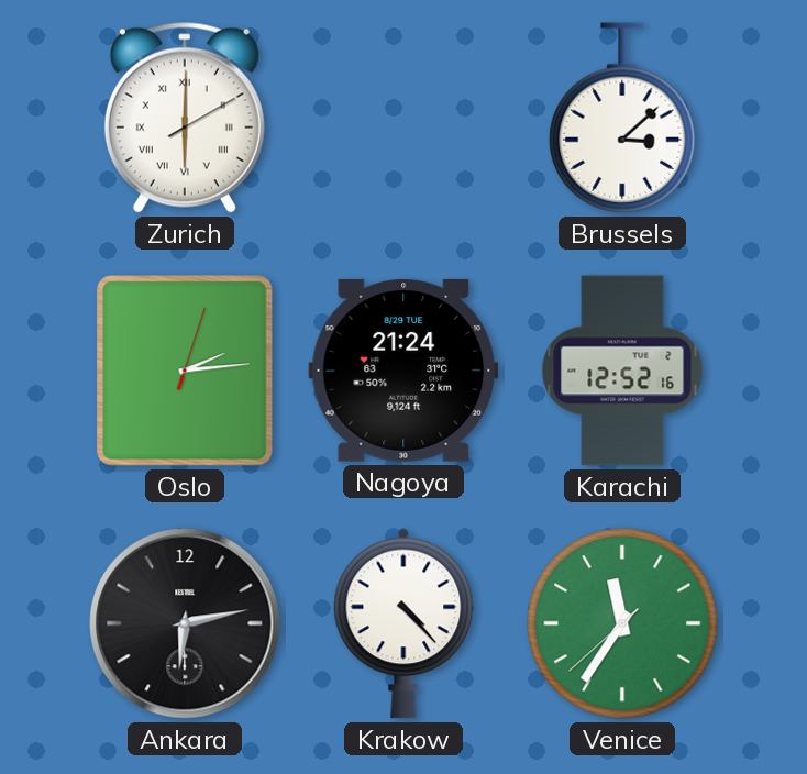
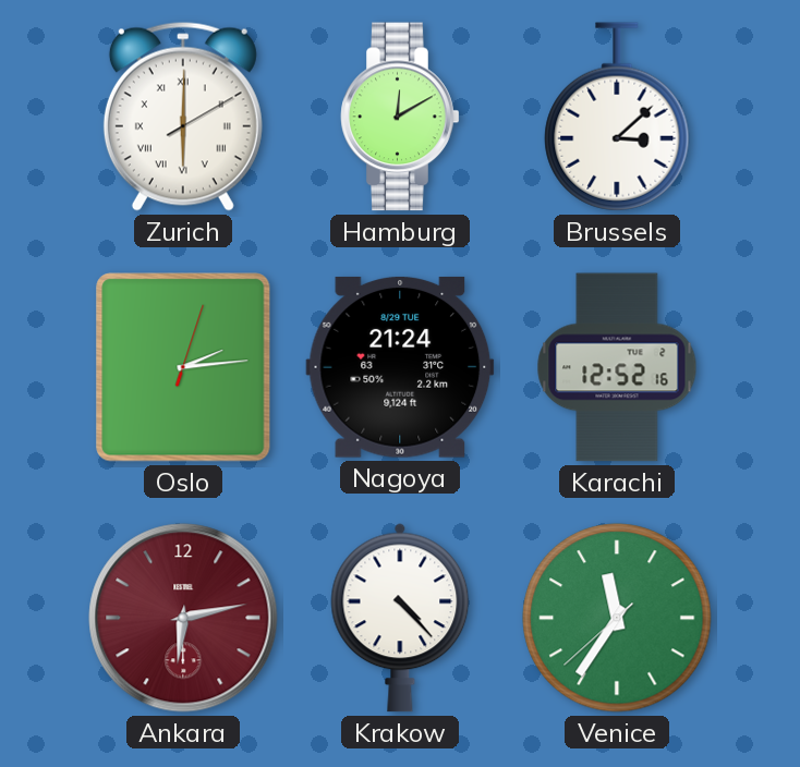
Hamburg: none -> 12:10
Ankara dial: black -> burgundy
